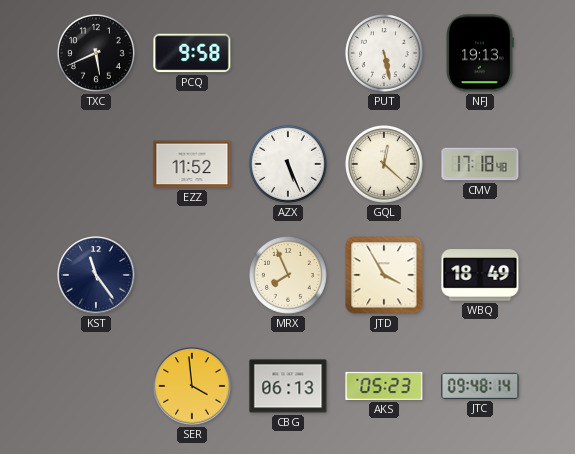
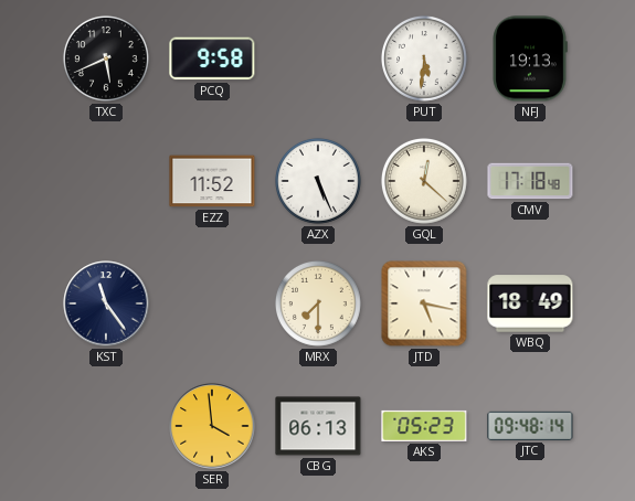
PUT: 5:28 -> 5:31
MRX: 7:56 -> 7:30
JTD: 3:55 -> 5:17
